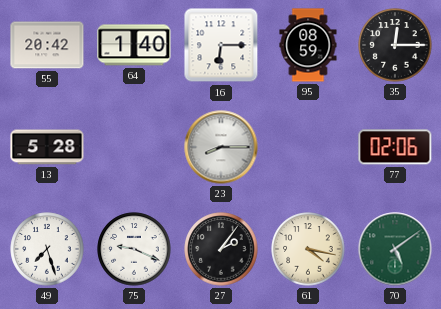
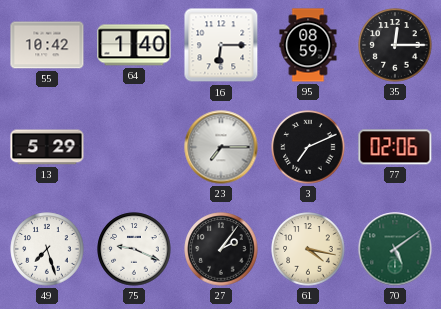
55: 20:42 -> 10:42
13: 5:28 -> 5:29
23: 8:15 -> 7:15
3: none -> 7:11
